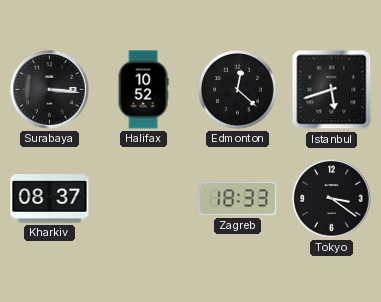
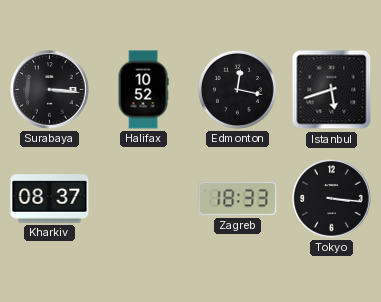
Edmonton: 12:22 -> 12:17
Tokyo: 3:21 -> 3:16
